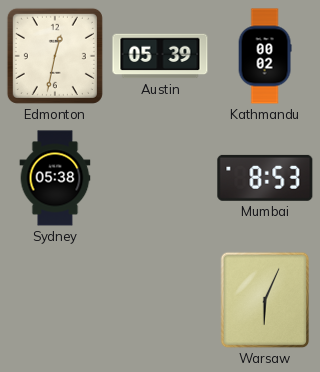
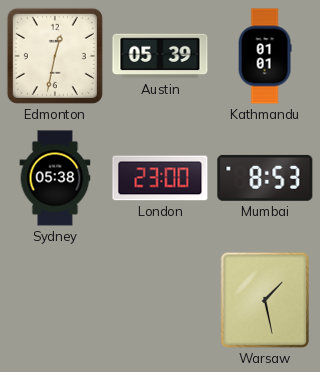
Kathmandu: 00:02 -> 01:01
London: none -> 23:00
Warsaw: 6:04 -> 1:28
